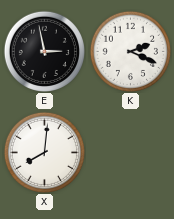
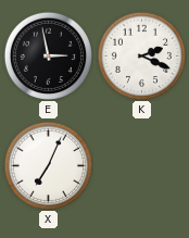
X: 8:01 -> 7:04
